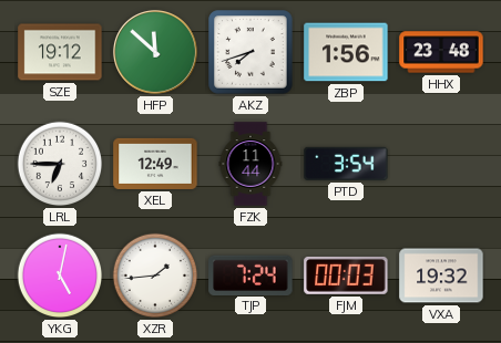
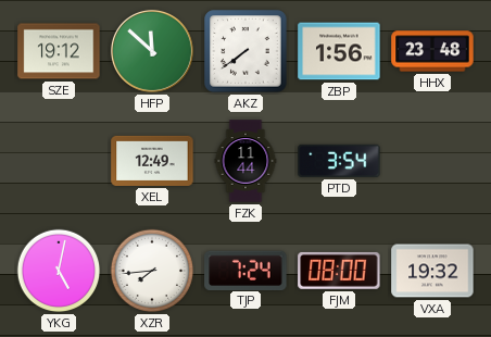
AKZ: 7:42 -> 7:39
LRL: 6:45 -> none
XZR: 1:44 -> 7:44
FJM: 00:03 -> 08:00
